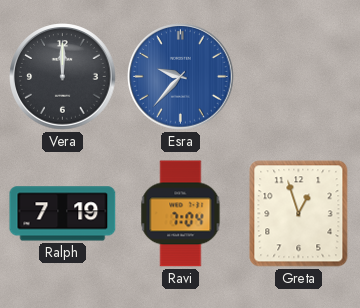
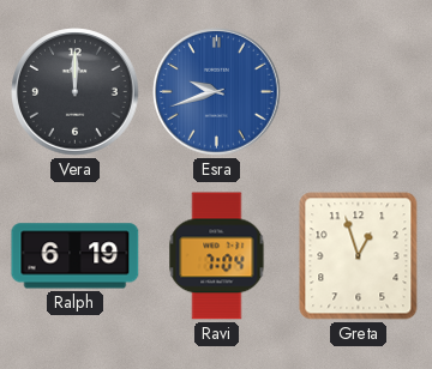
Esra: 9:37 -> 9:42
Ralph: 7:19 -> 6:19
